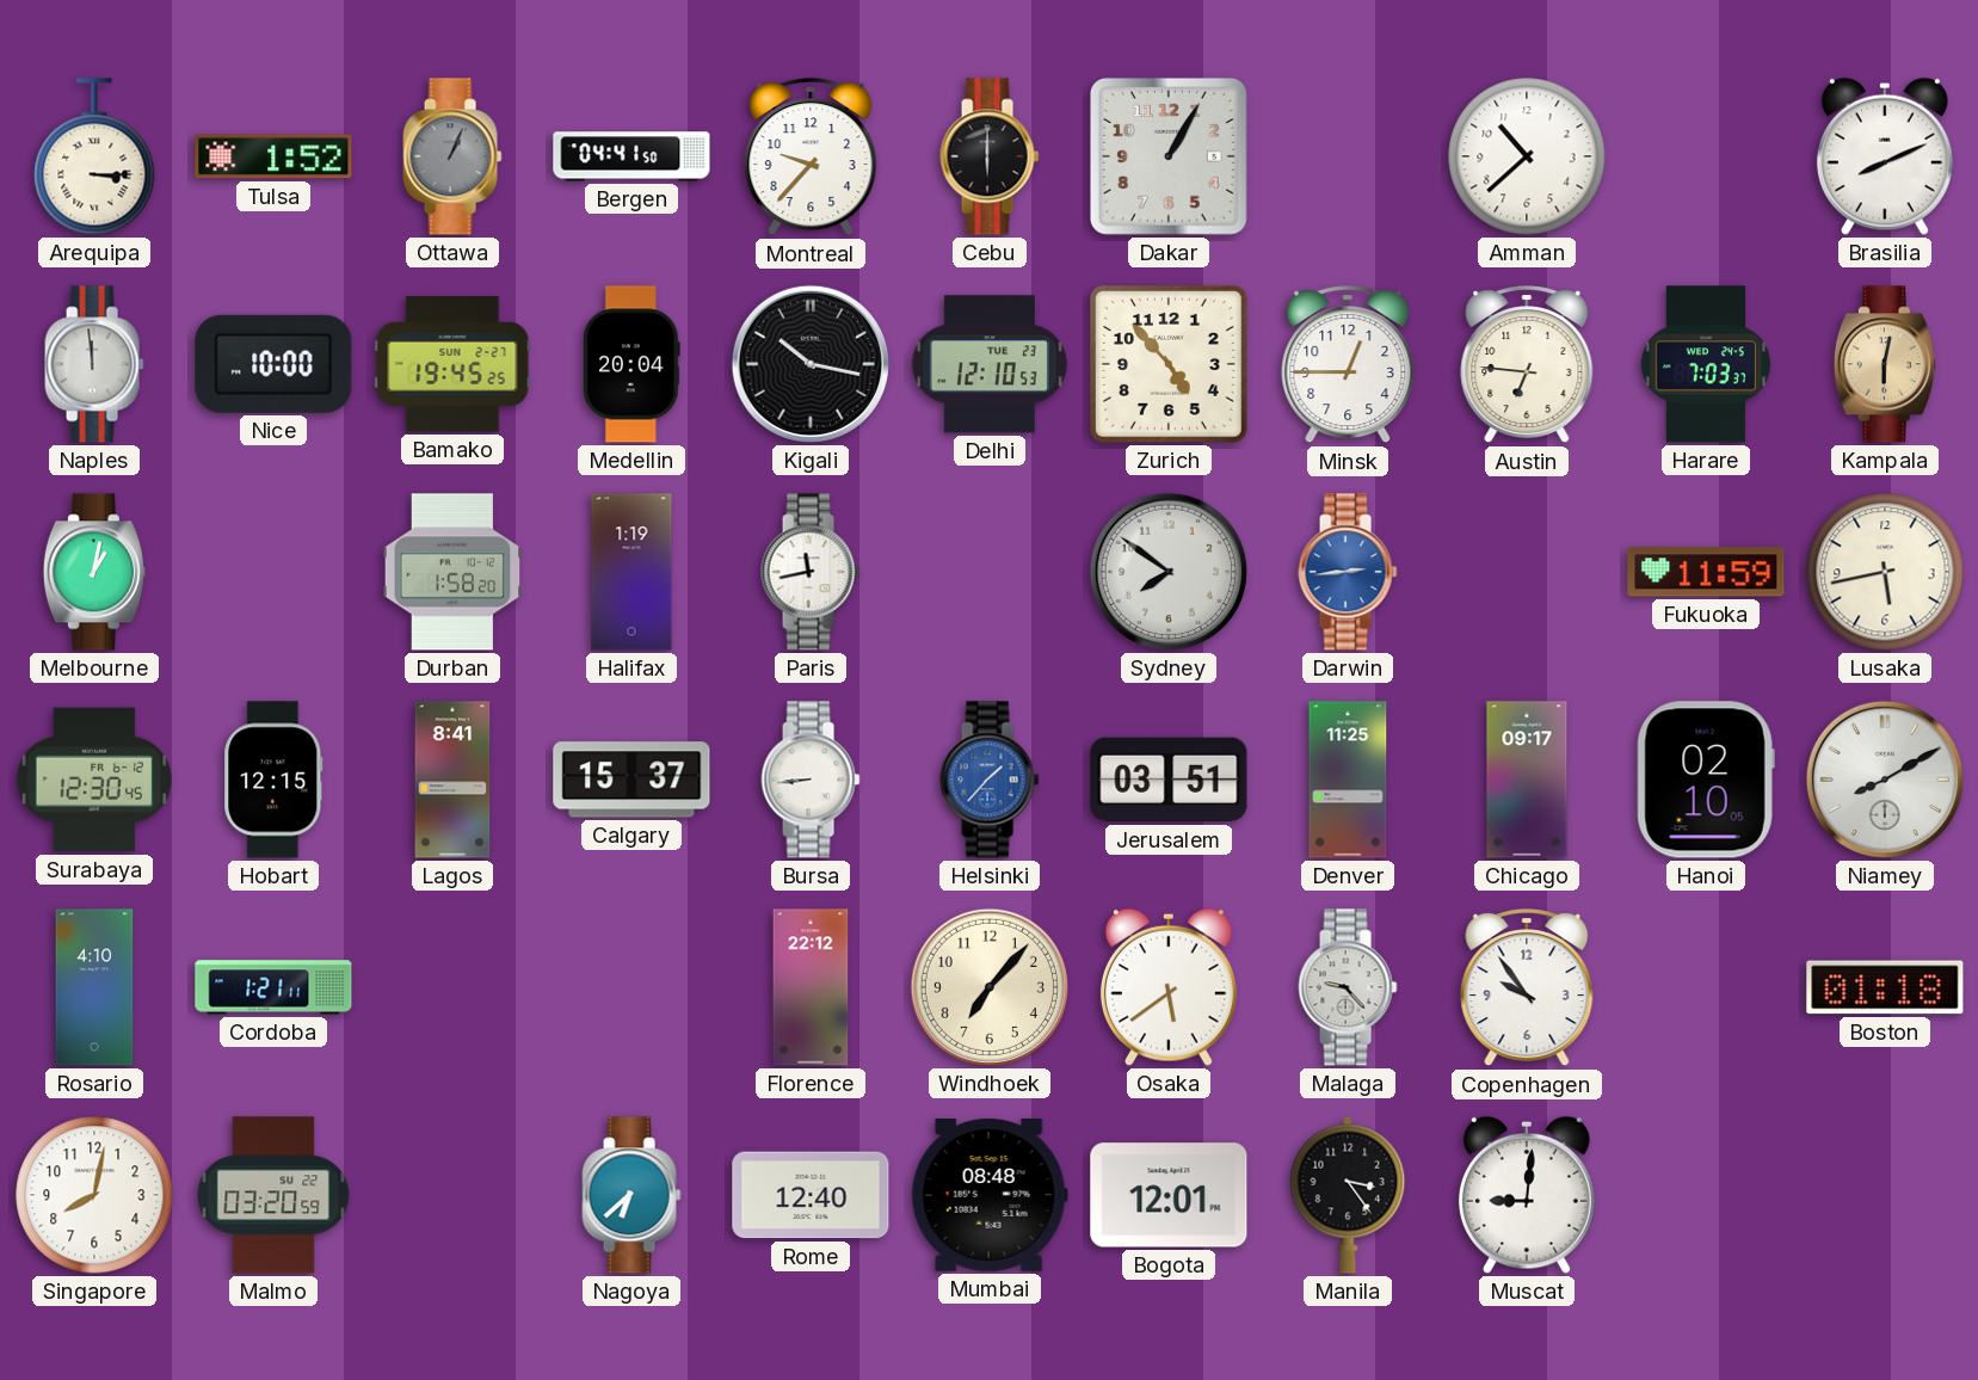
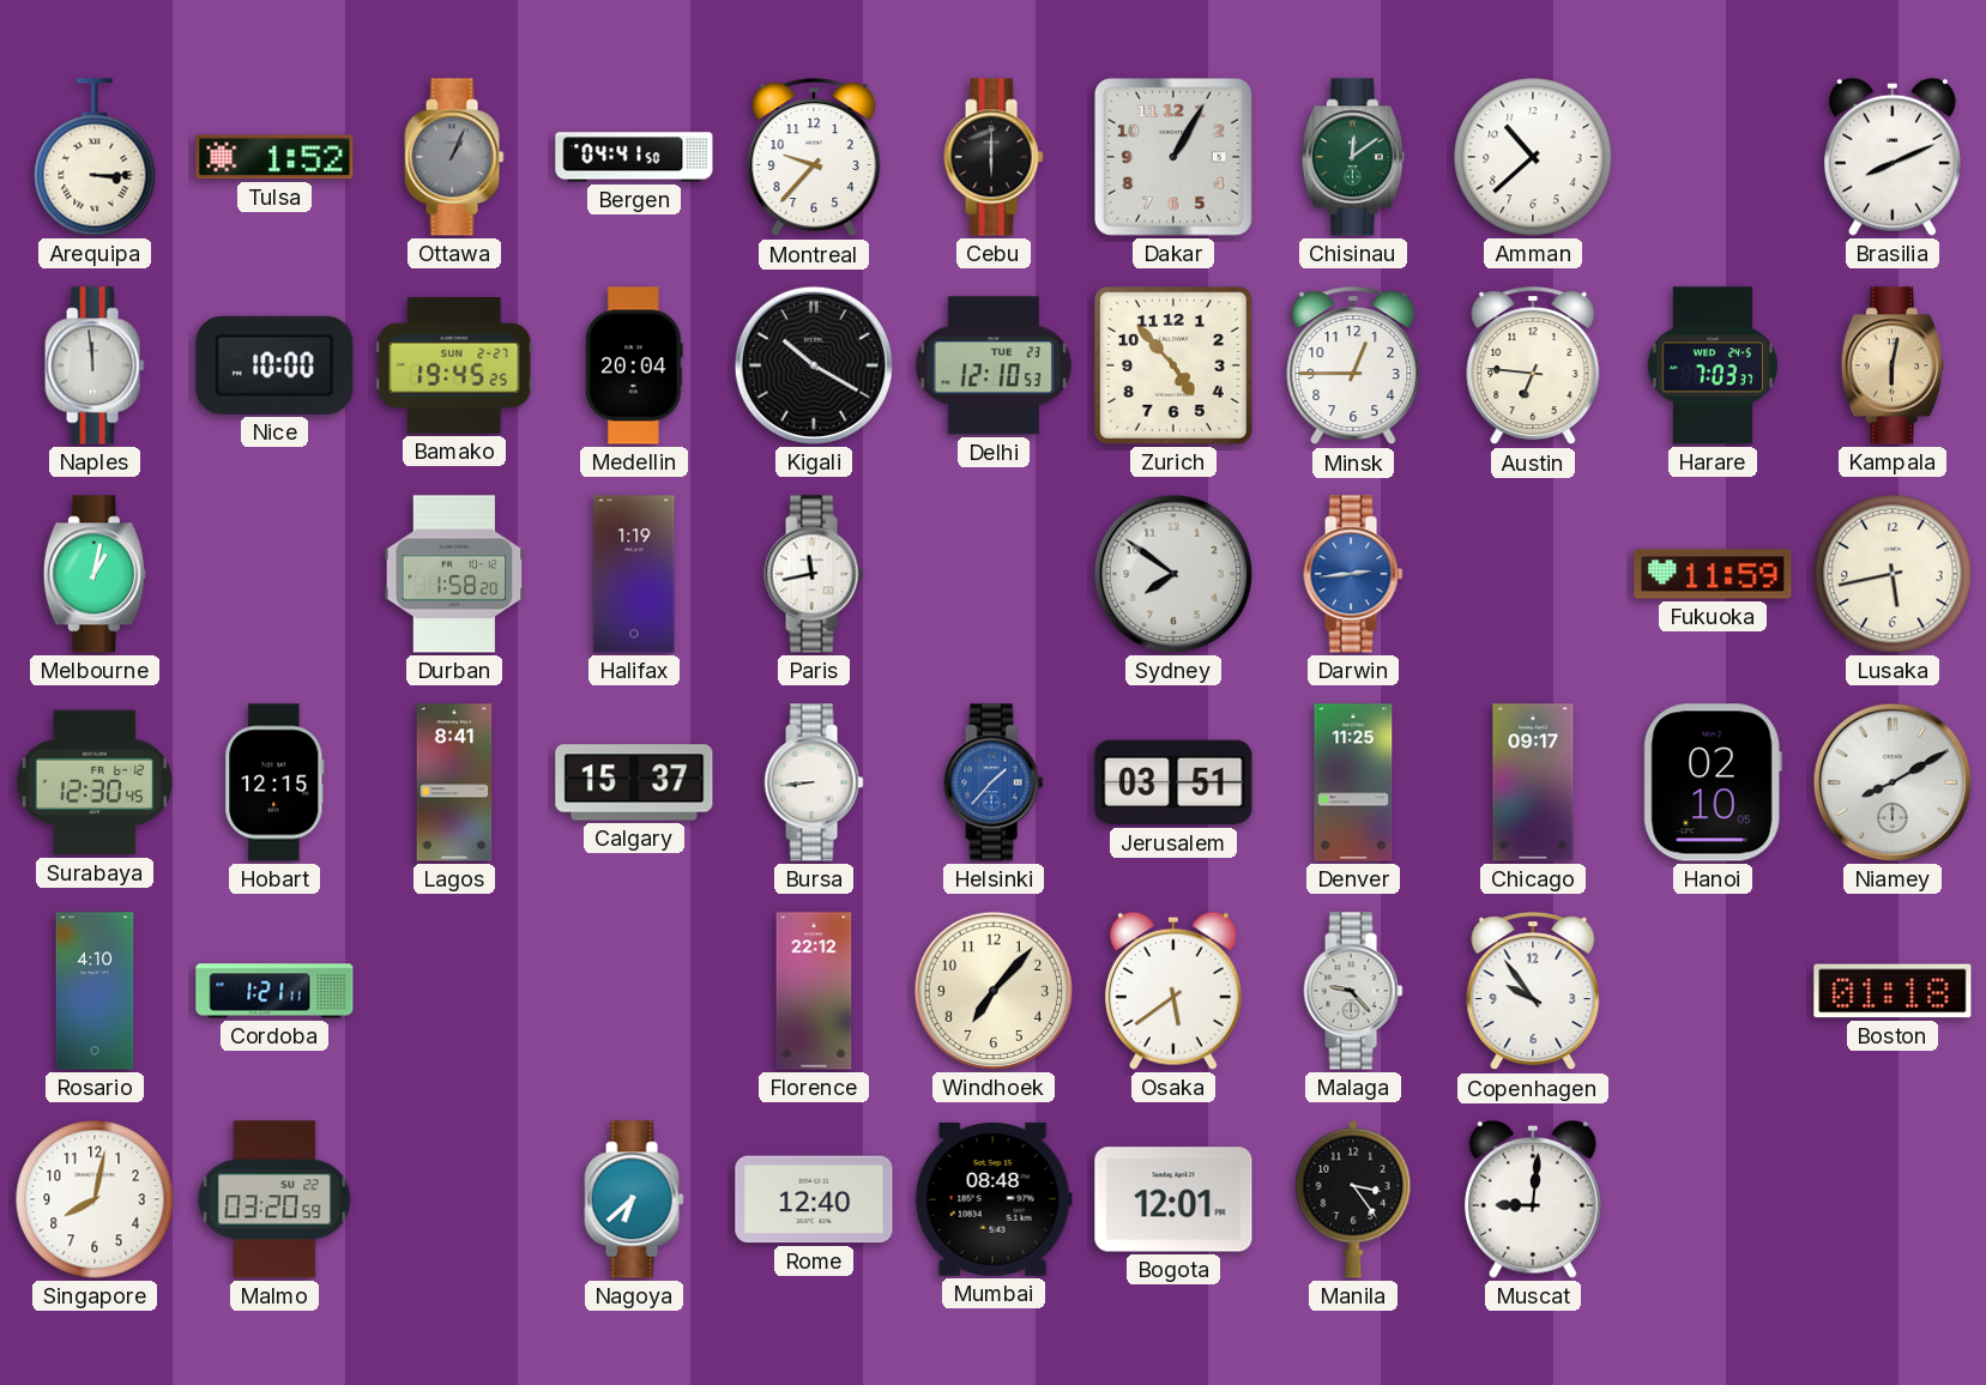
Chisinau: none -> 12:09
Kigali: 10:17 -> 10:20
